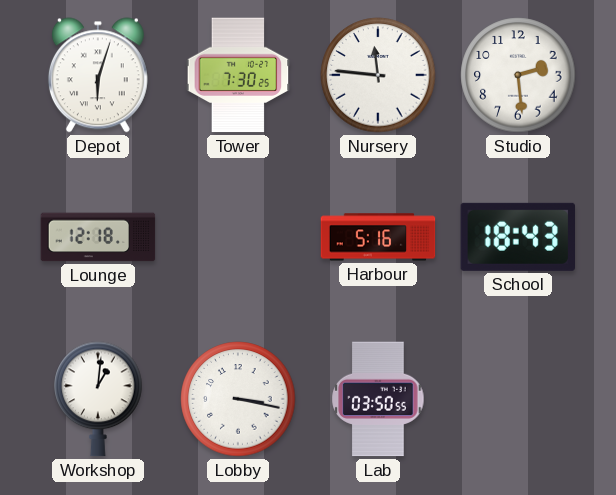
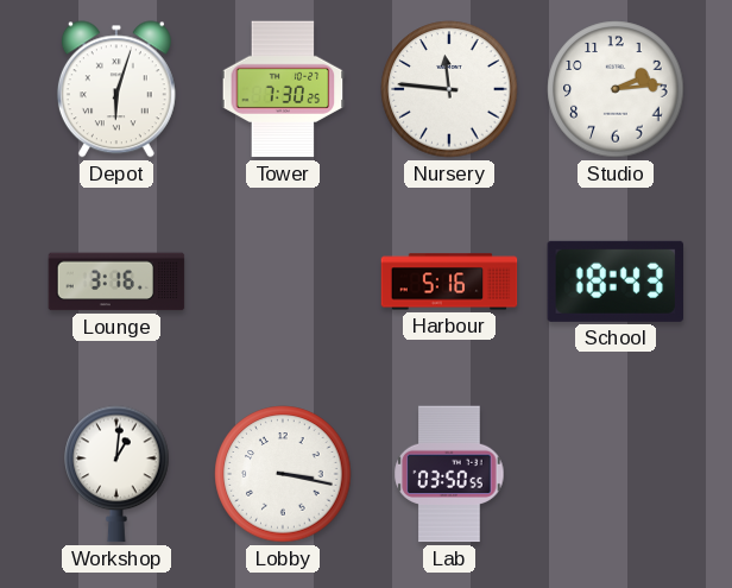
Studio: 2:29 -> 2:14
Lounge: 12:18 -> 3:16
